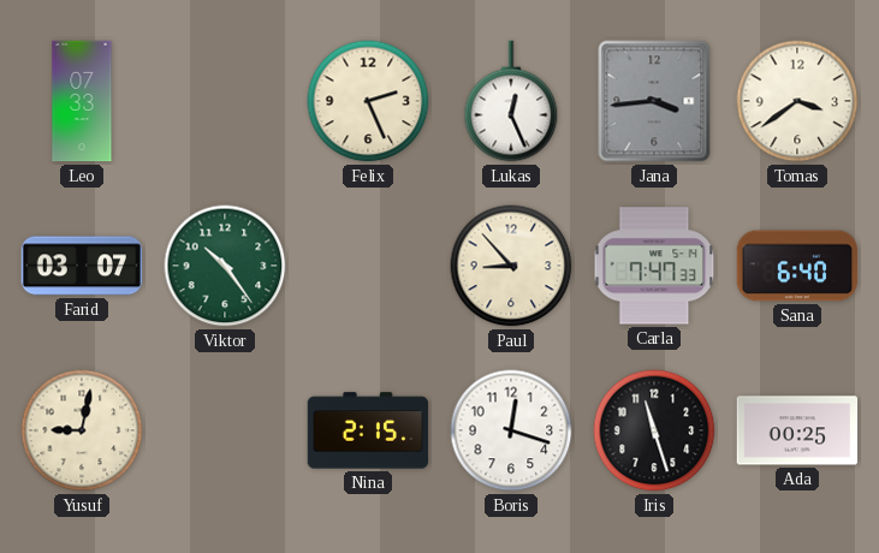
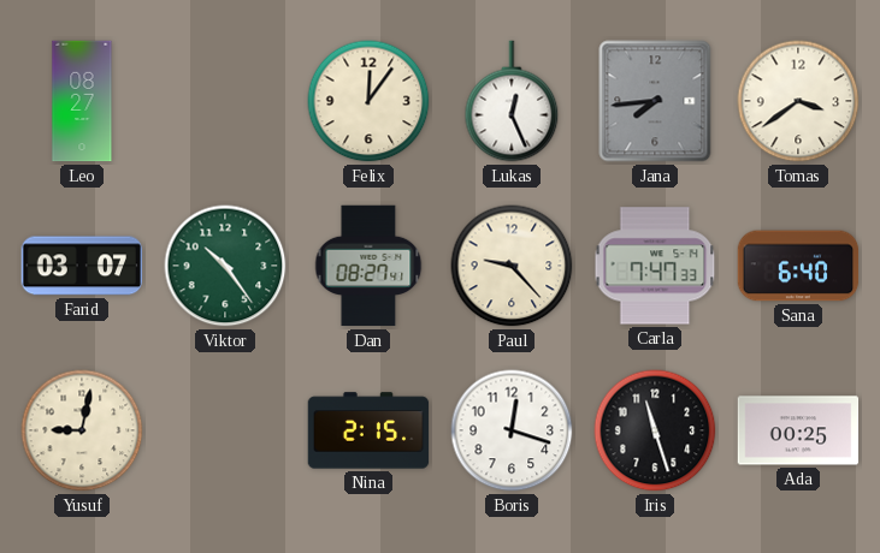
Leo: 07:33 -> 08:27
Felix: 2:26 -> 12:06
Jana: 3:44 -> 7:44
Dan: none -> 08:27
Paul: 8:53 -> 9:23
